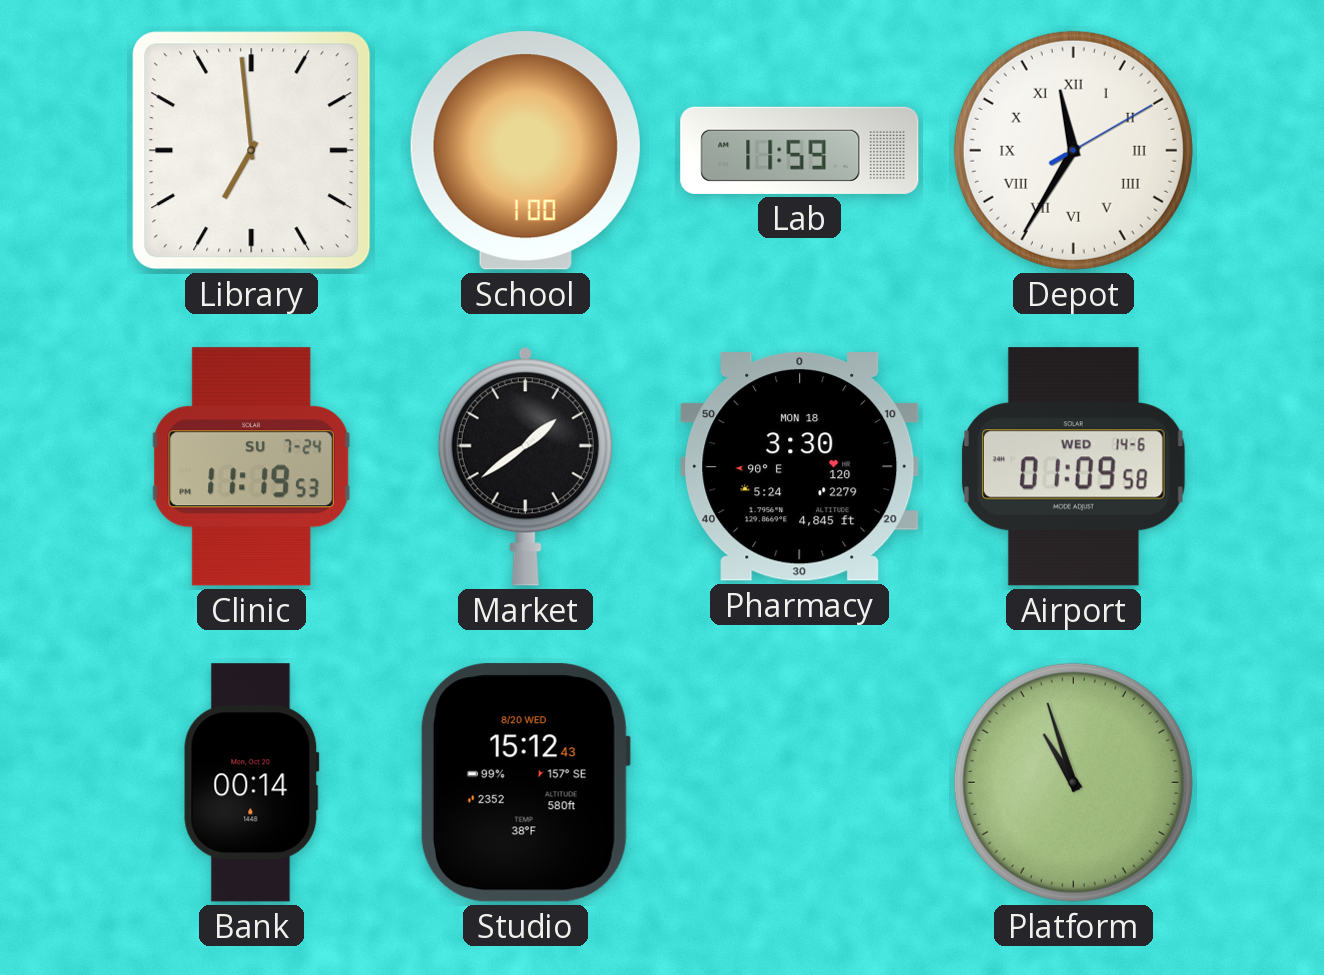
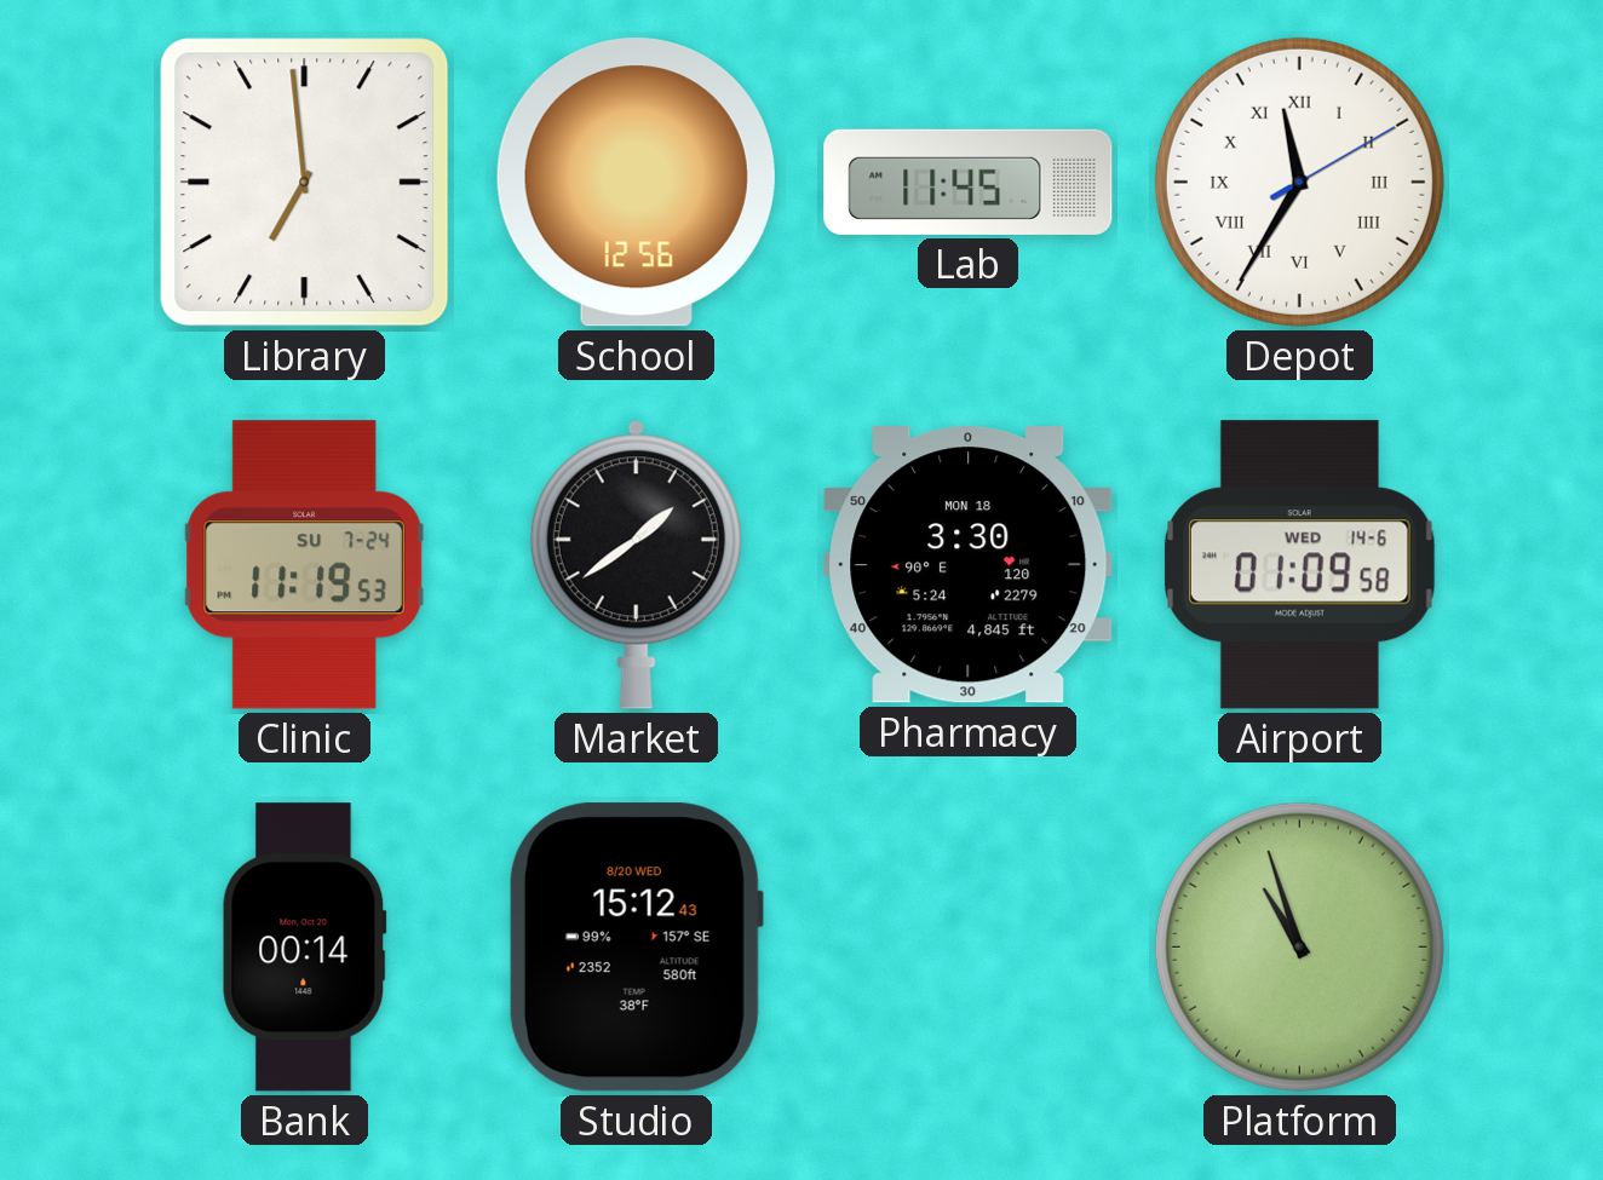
School: 1:00 -> 12:56
Lab: 11:59 -> 11:45
